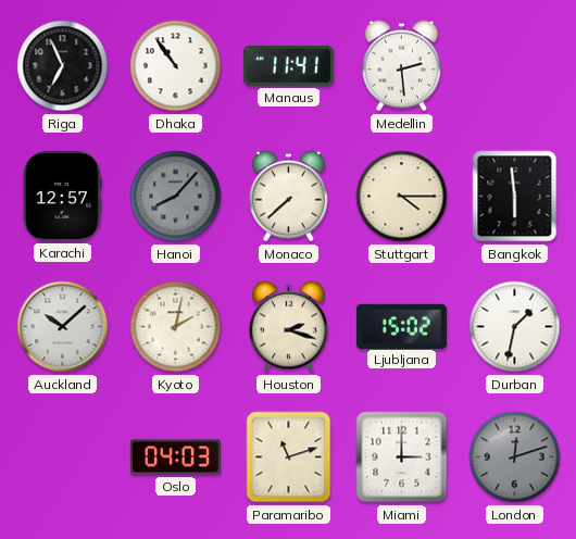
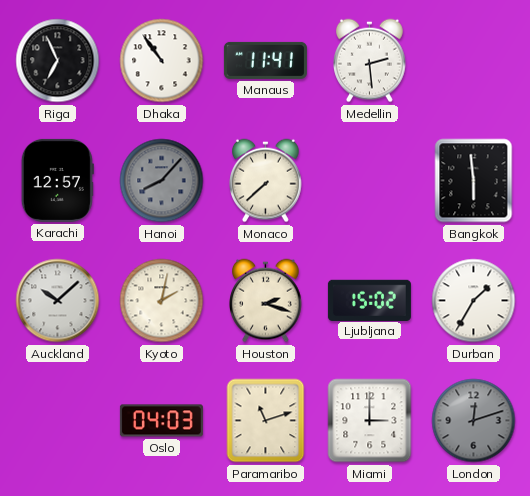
Stuttgart: 4:15 -> none
Durban: 1:32 -> 1:35
